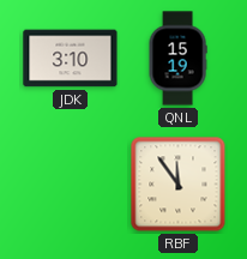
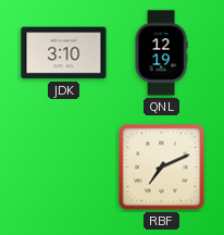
QNL: 15:19 -> 12:19
RBF: 11:54 -> 7:11
